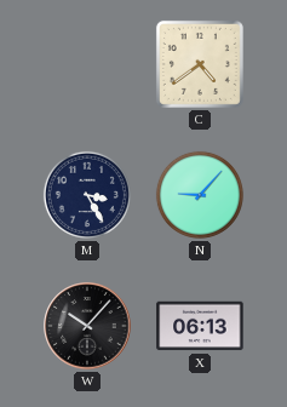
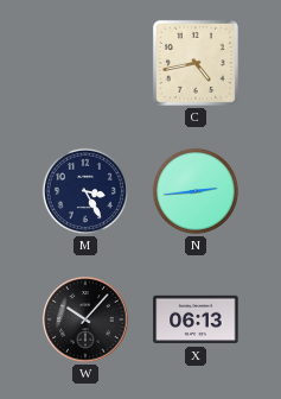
C: 4:39 -> 4:43
N: 9:07 -> 2:44
